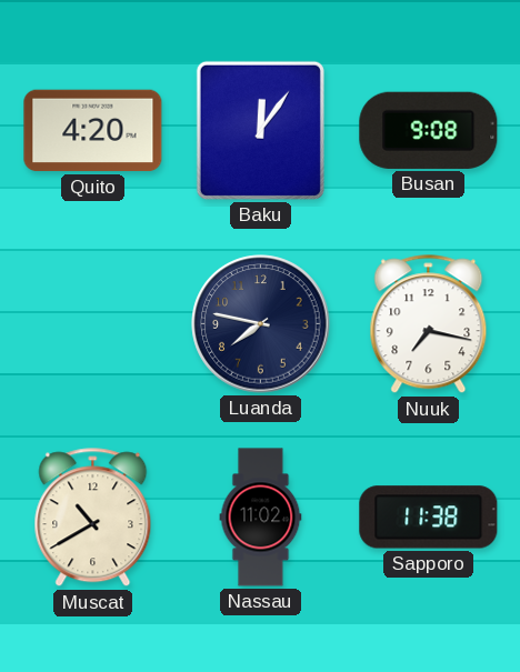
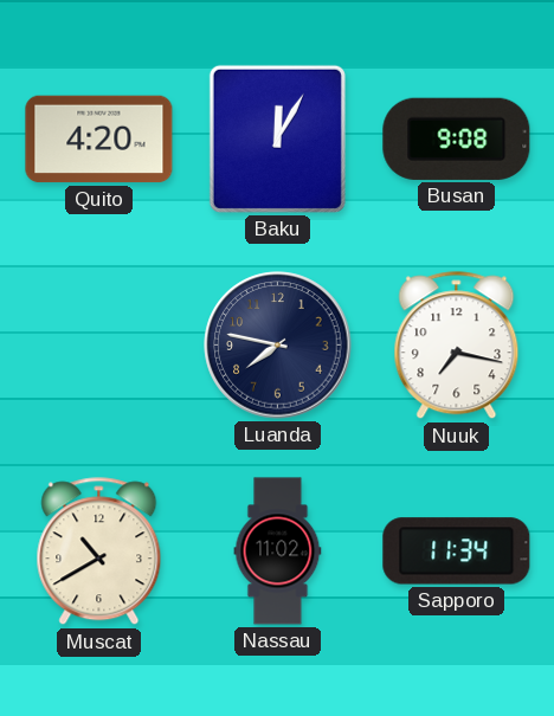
Baku: 12:06 -> 12:05
Sapporo: 11:38 -> 11:34
